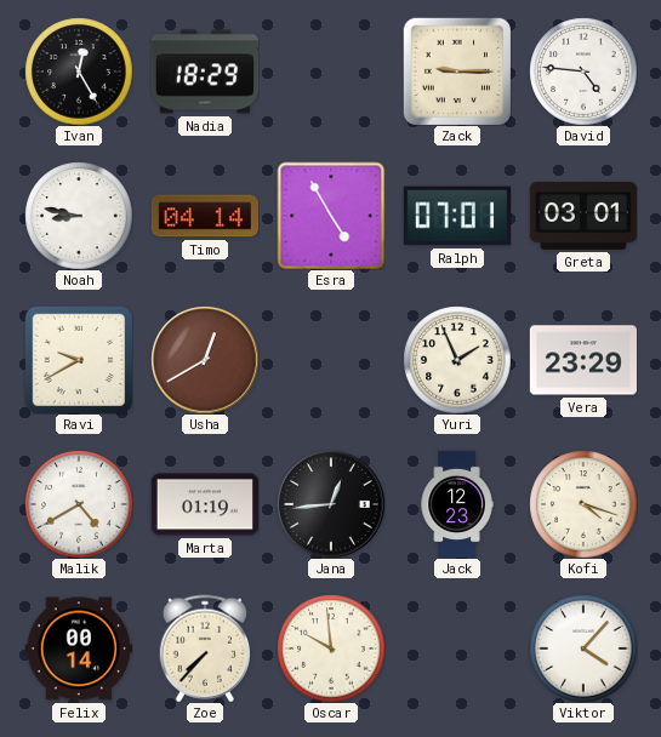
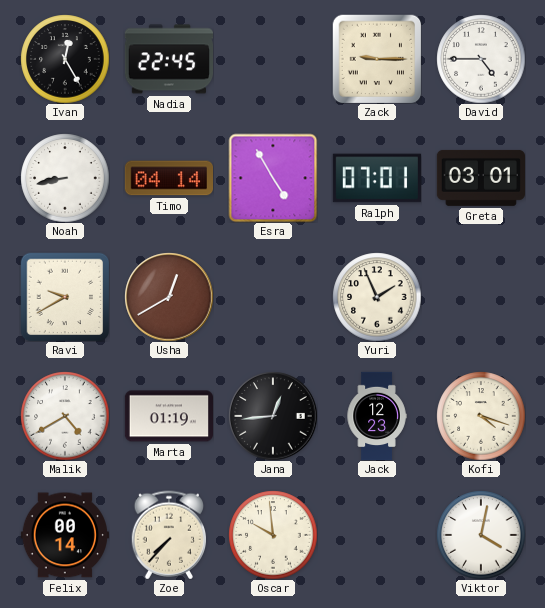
Nadia: 18:29 -> 22:45
David: 4:46 -> 4:45
Noah: 8:47 -> 8:43
Vera: 23:29 -> none
Viktor: 4:07 -> 4:02
